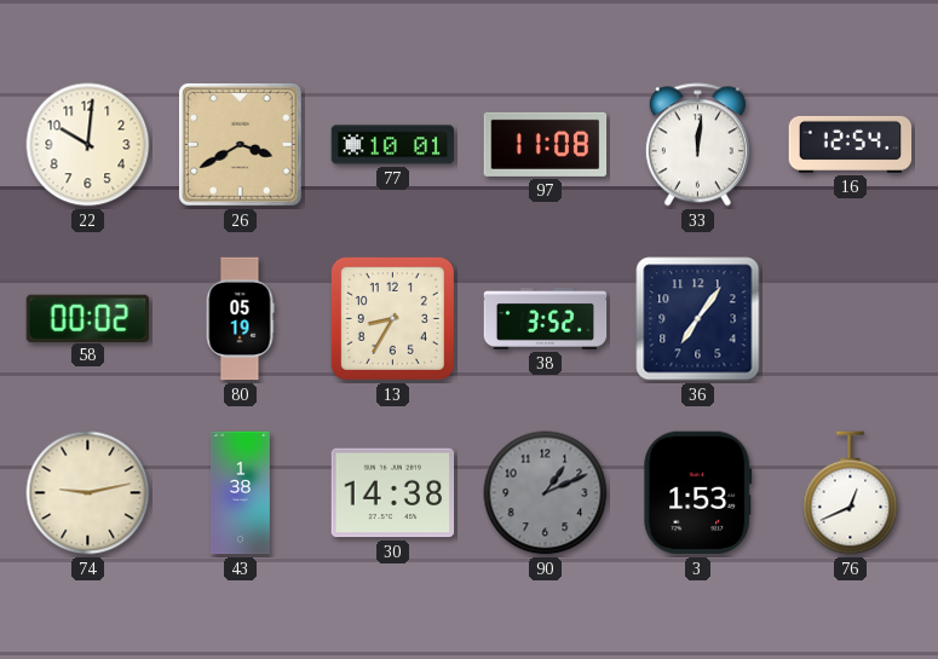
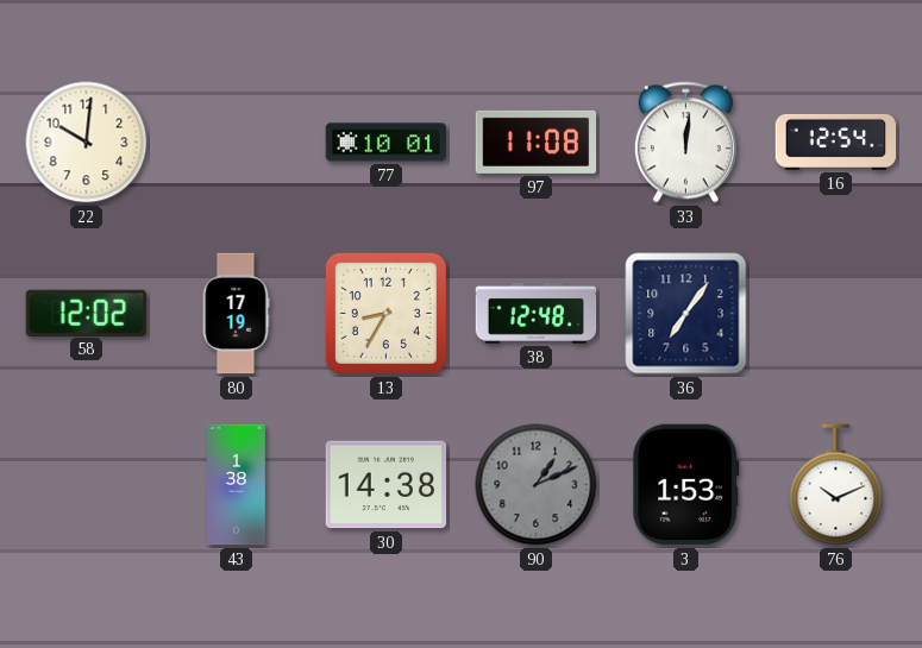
26: 3:40 -> none
58: 00:02 -> 12:02
80: 05:19 -> 17:19
38: 3:52 -> 12:48
74: 9:13 -> none
76: 12:41 -> 10:11
